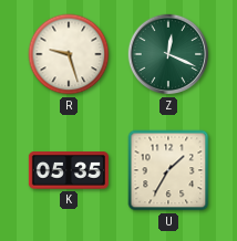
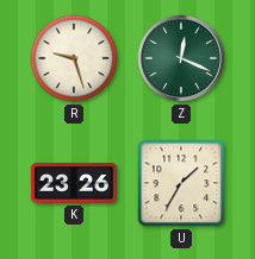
K: 05:35 -> 23:26
